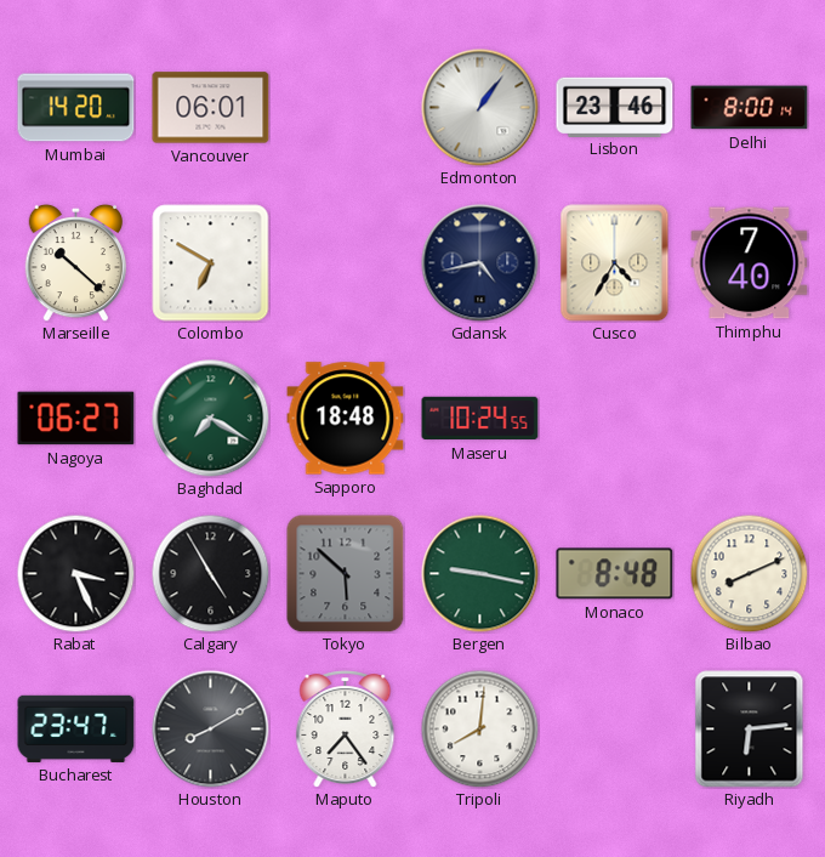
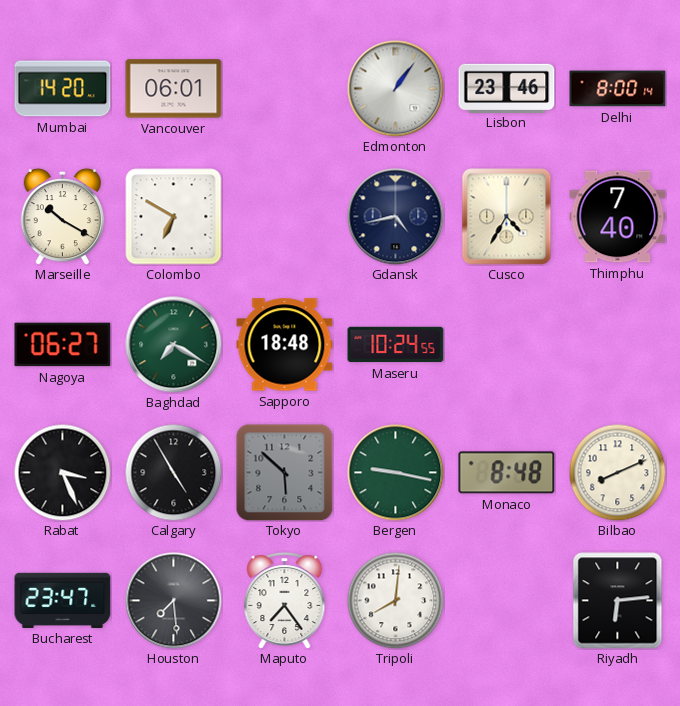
Marseille: 10:22 -> 10:20
Houston: 8:10 -> 7:29
